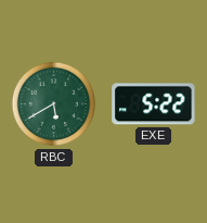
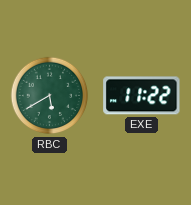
EXE: 5:22 -> 11:22
